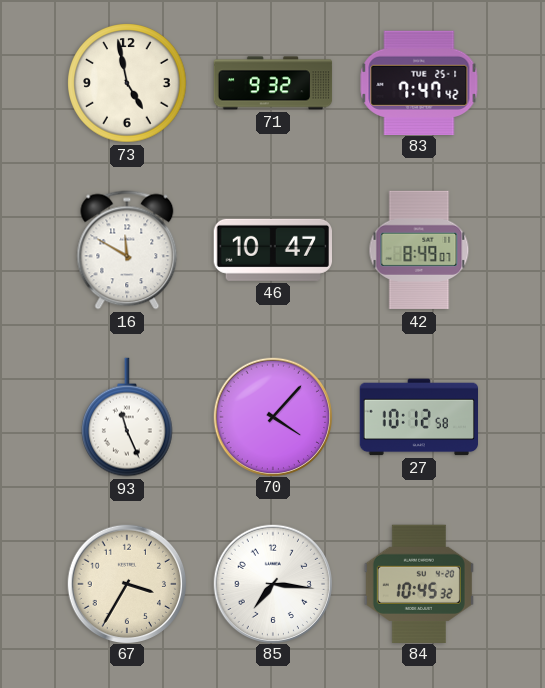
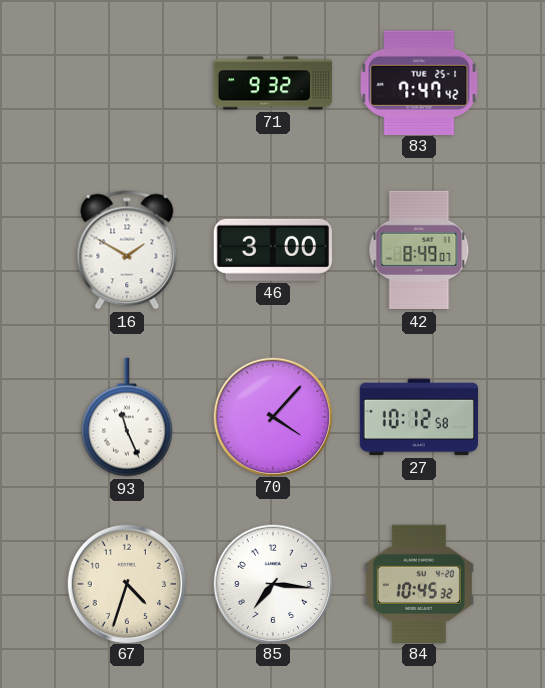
73: 4:58 -> none
16: 11:50 -> 1:50
46: 10:47 -> 3:00
67: 3:35 -> 4:33
